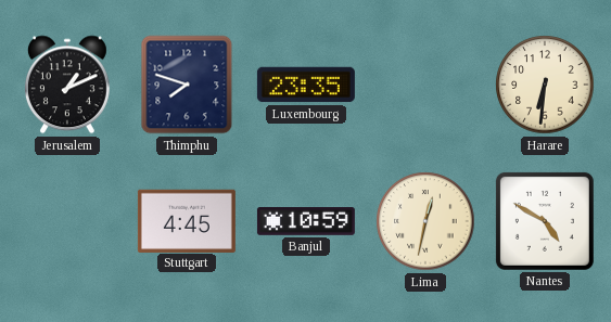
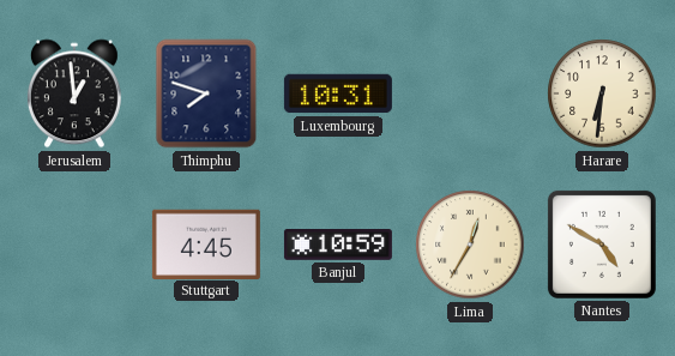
Jerusalem: 1:11 -> 12:59
Luxembourg: 23:35 -> 10:31
Lima: 12:32 -> 12:35
